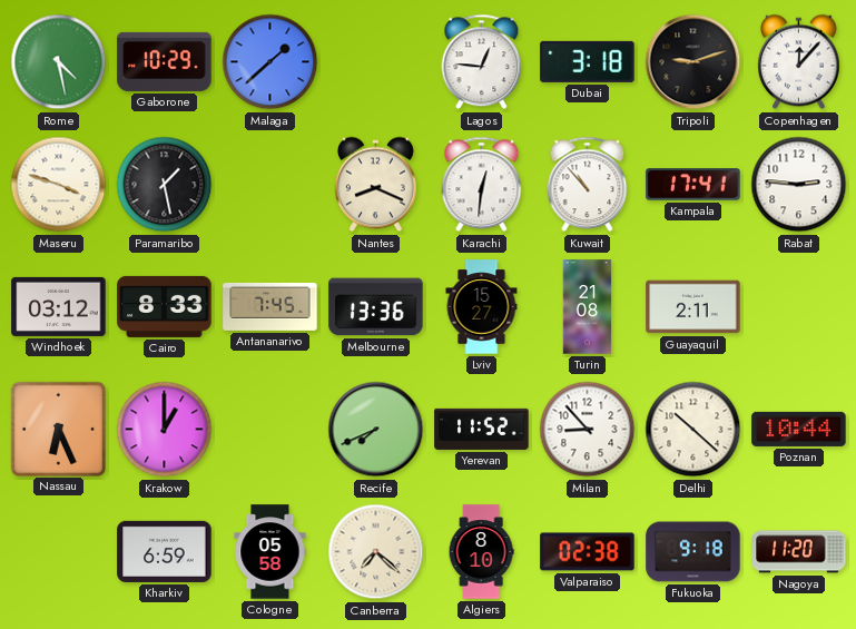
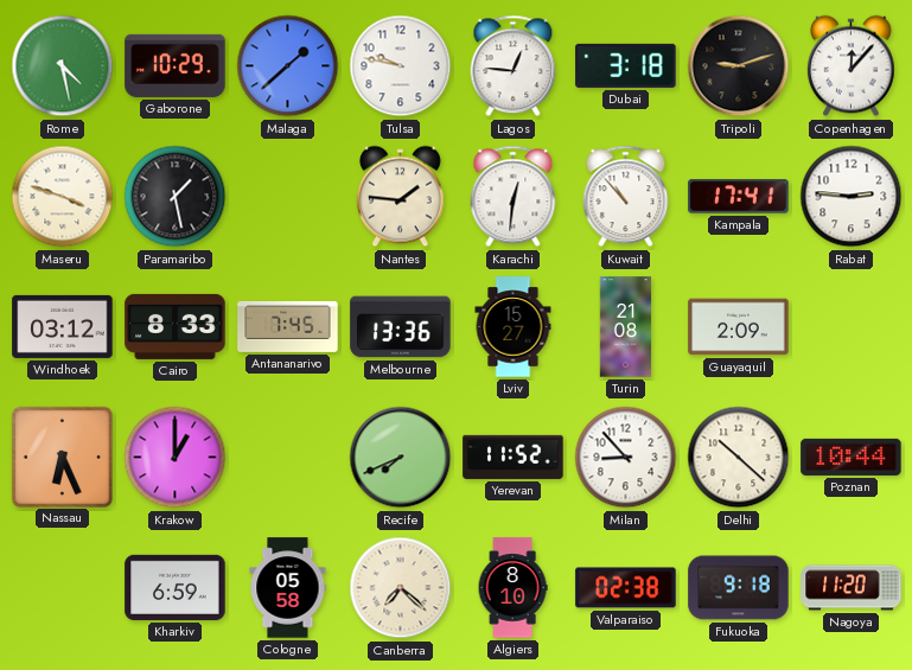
Tulsa: none -> 9:47
Nantes: 8:19 -> 1:46
Guayaquil: 2:11 -> 2:09
